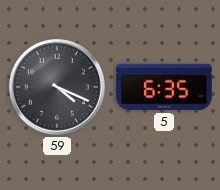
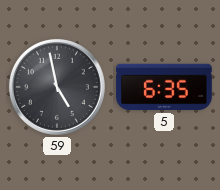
59: 4:19 -> 4:58
